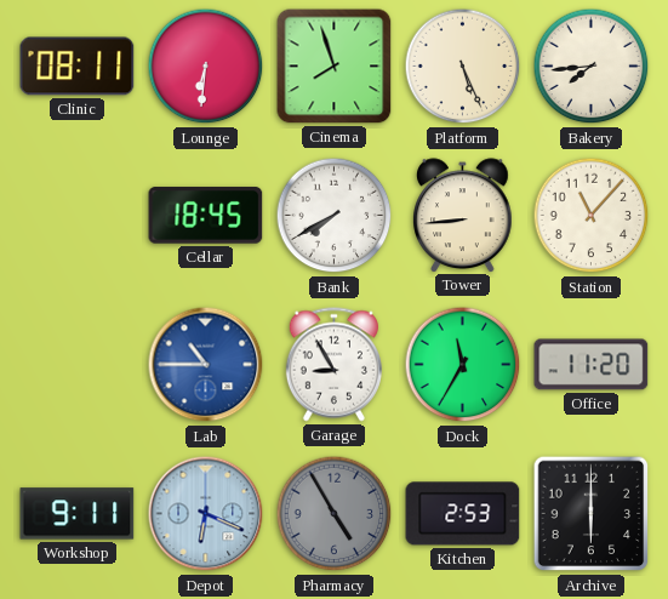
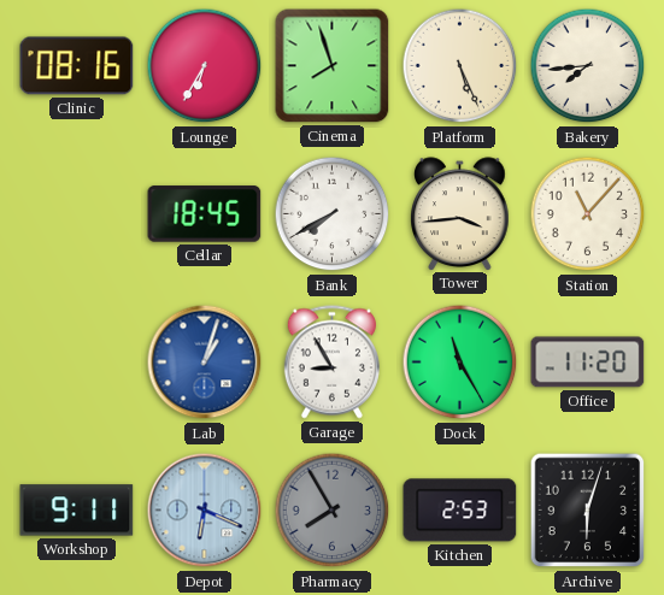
Clinic: 08:11 -> 08:16
Lounge: 6:31 -> 6:35
Tower: 8:44 -> 3:44
Lab: 10:45 -> 1:03
Dock: 11:35 -> 11:25
Pharmacy: 4:55 -> 7:55
Archive: 6:00 -> 6:03
